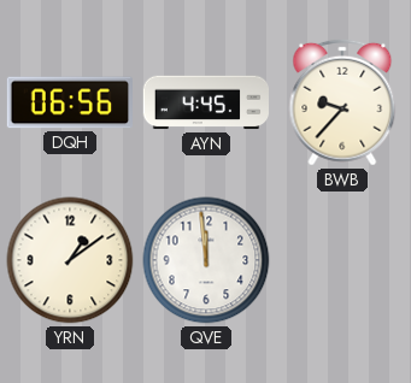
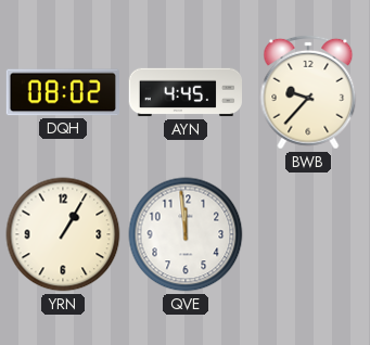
DQH: 06:56 -> 08:02
YRN: 1:09 -> 1:05
